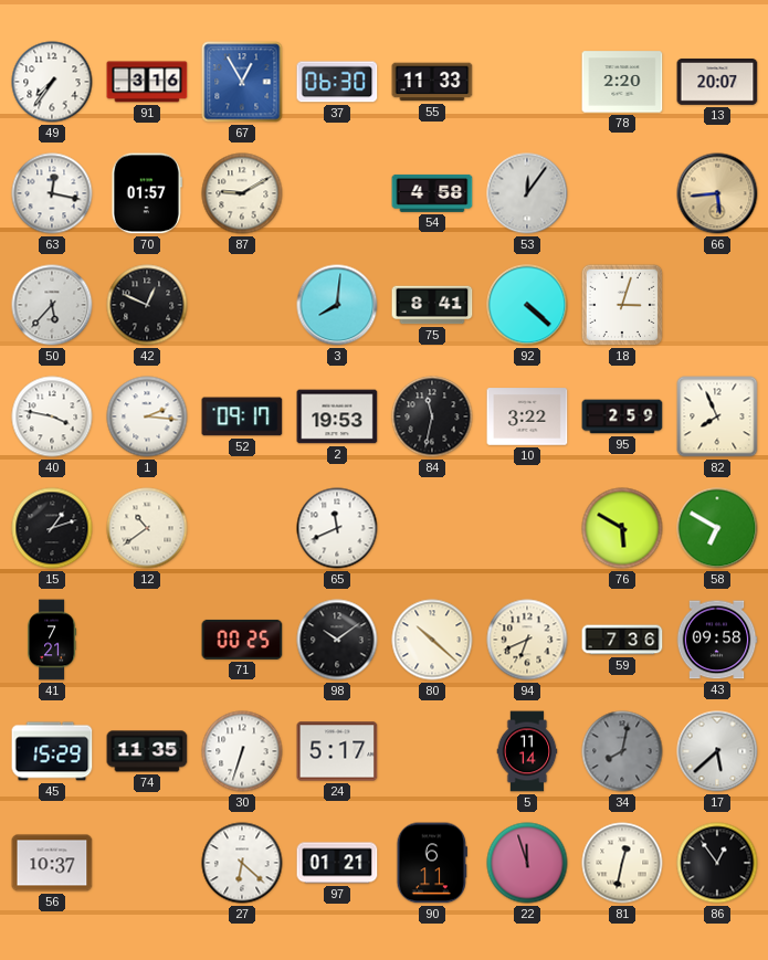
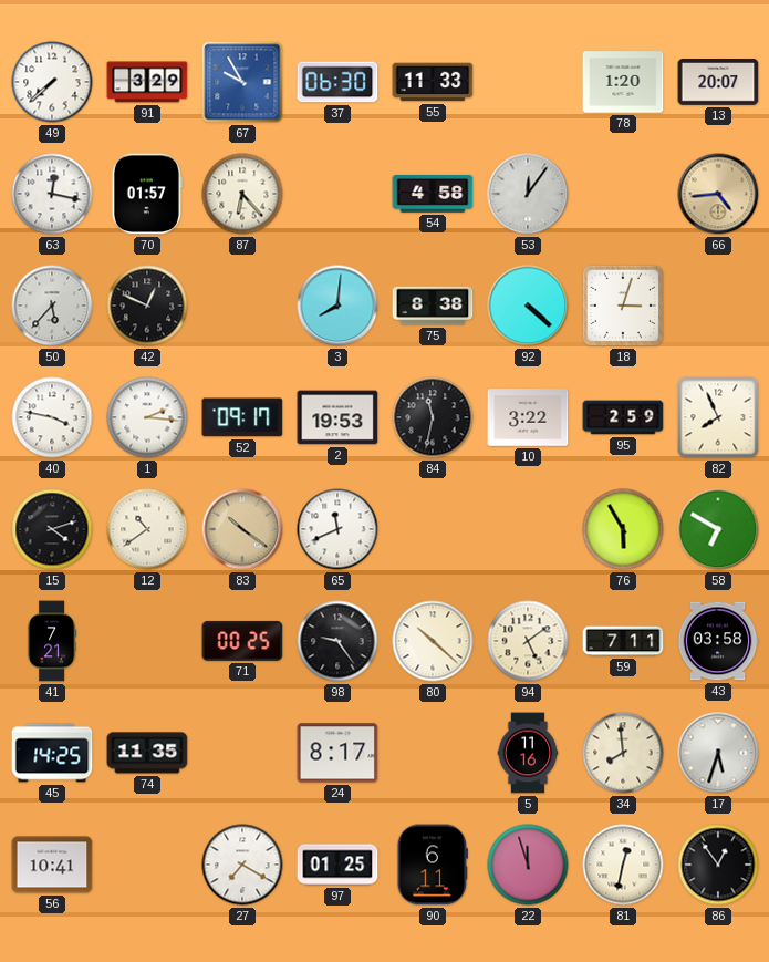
49: 7:36 -> 7:38
91: 3:16 -> 3:29
67: 12:55 -> 9:55
78: 2:20 -> 1:20
87: 9:10 -> 6:23
66: 5:44 -> 4:44
75: 8:41 -> 8:38
15: 1:12 -> 4:12
83: none -> 10:21
76: 5:50 -> 5:55
98: 10:09 -> 9:24
94: 6:41 -> 5:09
59: 7:36 -> 7:11
43: 09:58 -> 03:58
45: 15:29 -> 14:25
30: 6:33 -> none
24: 5:17 -> 8:17
5: 11:14 -> 11:16
34: 8:02 -> 7:59
34 dial: grey -> cream
17: 5:38 -> 5:33
56: 10:37 -> 10:41
27: 6:22 -> 7:20
97: 01:21 -> 01:25
